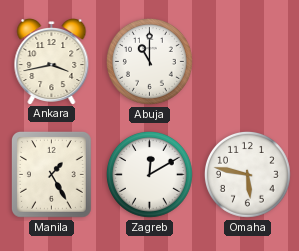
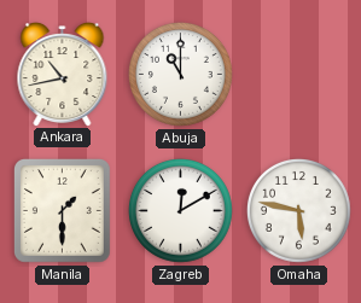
Ankara: 3:43 -> 10:43
Manila: 1:25 -> 1:30
